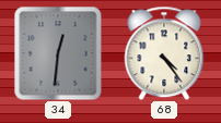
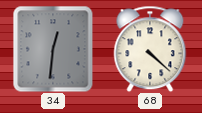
68: 4:24 -> 4:22
